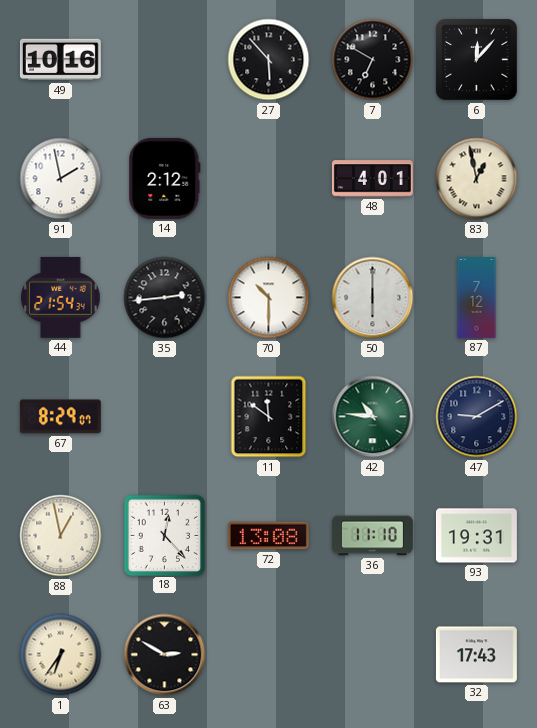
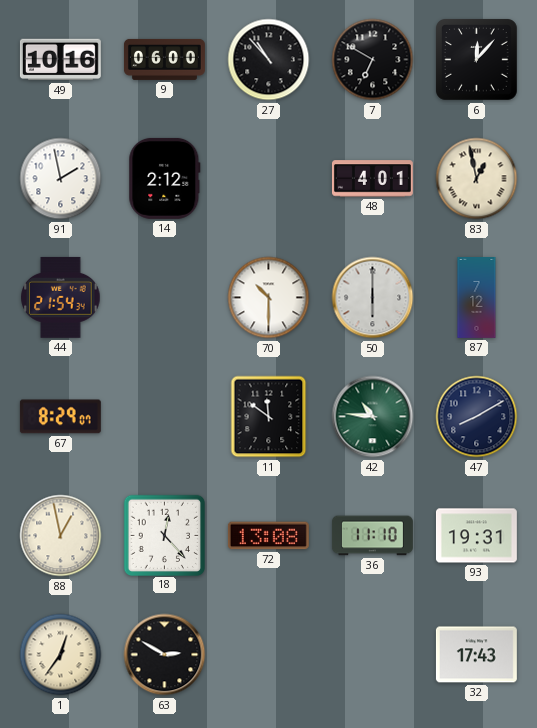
9: none -> 06:00
27: 5:53 -> 10:53
35: 2:44 -> none
47: 9:10 -> 8:10
1: 6:36 -> 12:36
